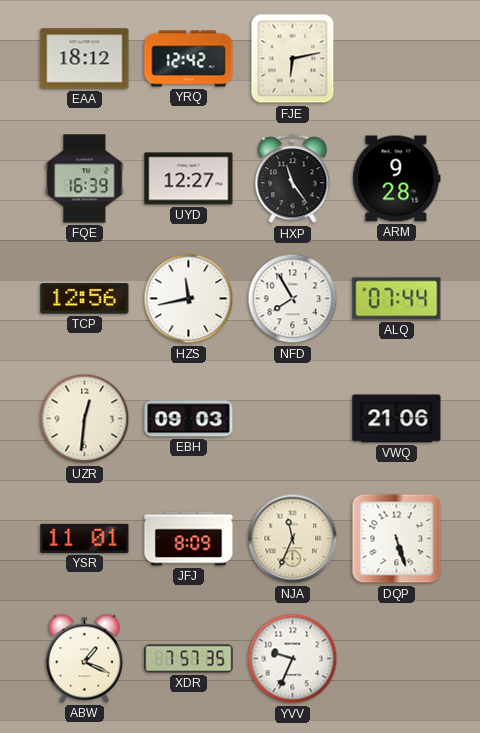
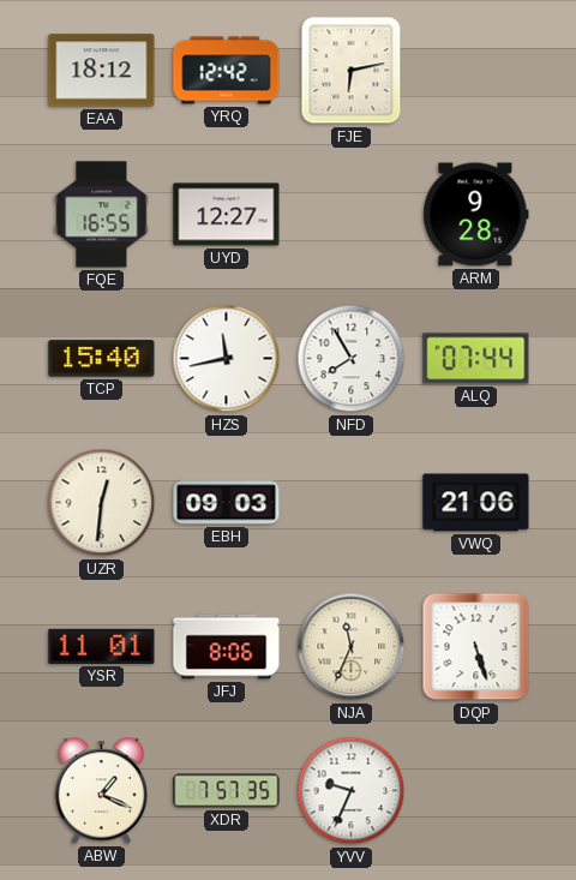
FQE: 16:39 -> 16:55
HXP: 11:24 -> none
TCP: 12:56 -> 15:40
JFJ: 8:09 -> 8:06
